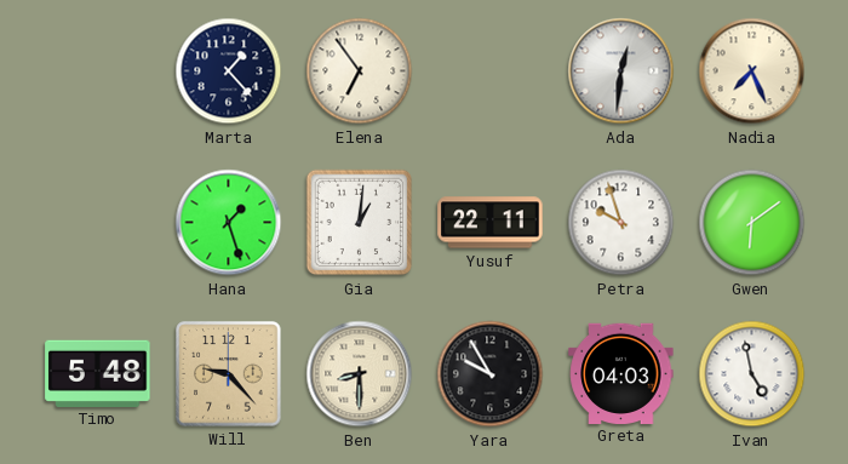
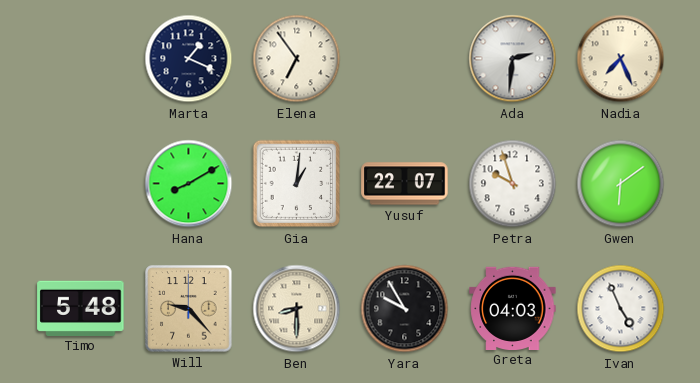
Marta: 1:23 -> 1:19
Ada: 12:31 -> 2:31
Hana: 1:27 -> 8:10
Yusuf: 22:11 -> 22:07
Ivan: 4:58 -> 4:56
